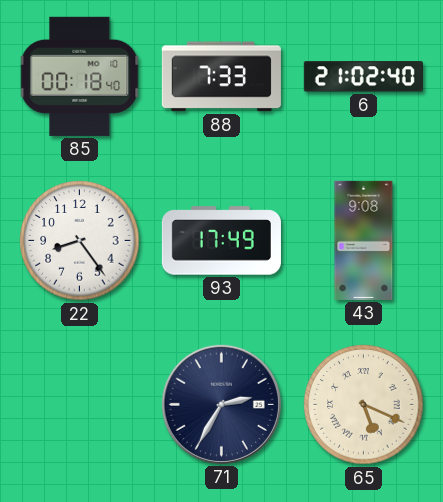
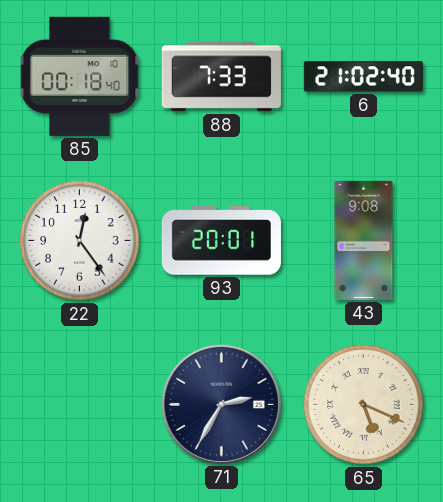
22: 8:24 -> 12:24
93: 17:49 -> 20:01
